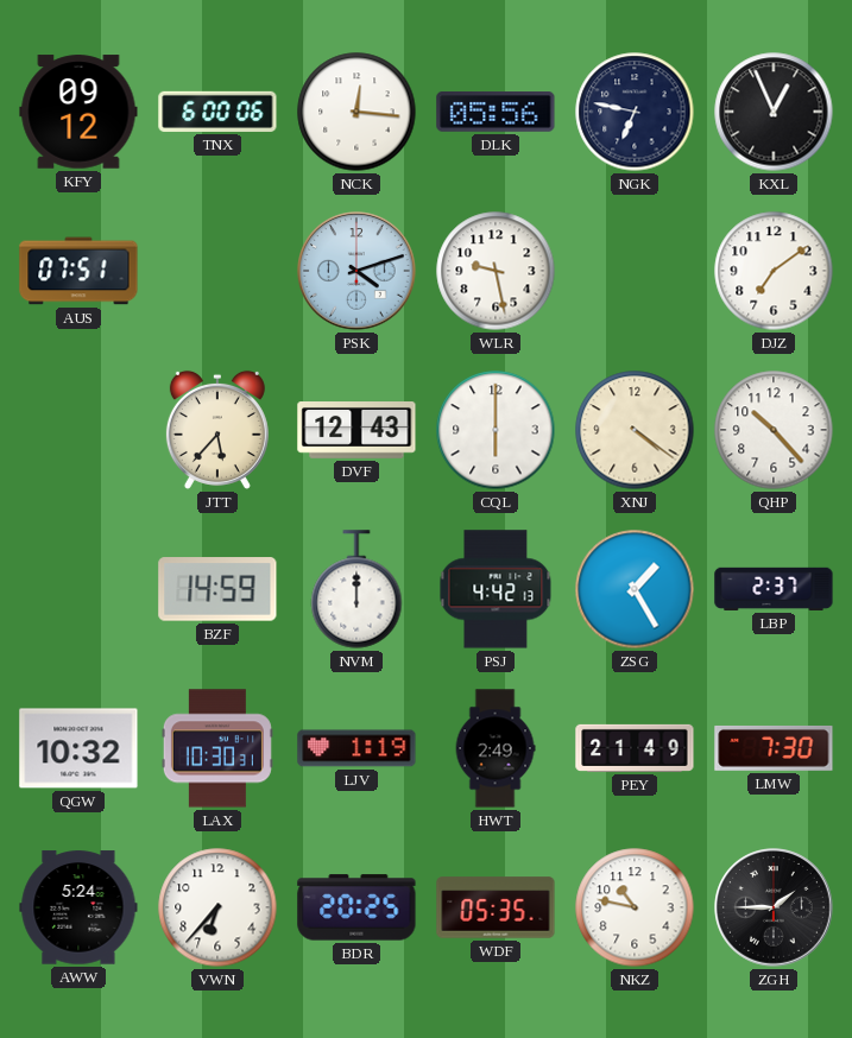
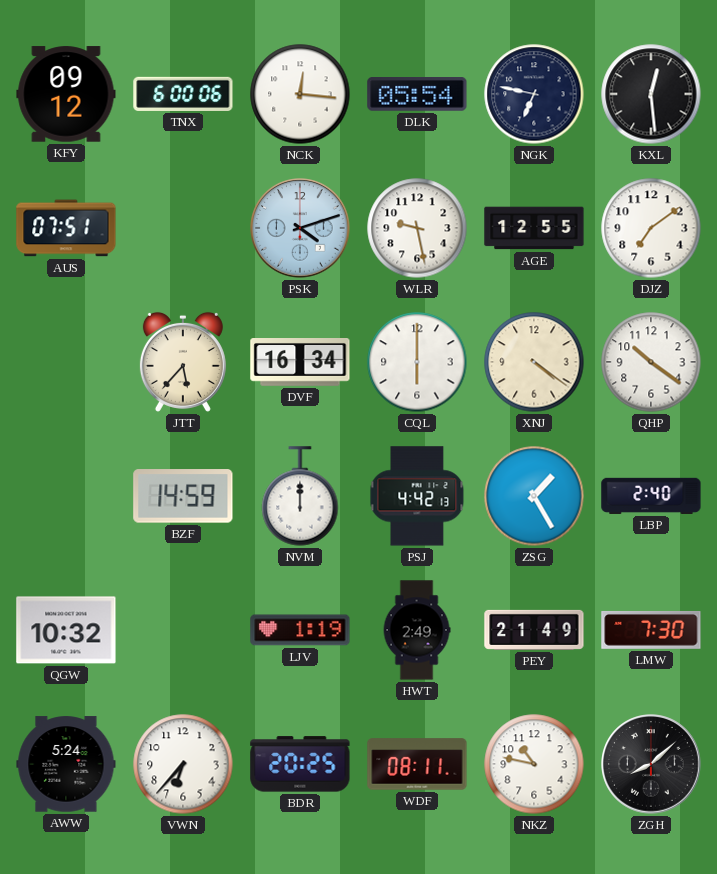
DLK: 05:56 -> 05:54
KXL: 12:56 -> 12:29
AGE: none -> 12:55
DVF: 12:43 -> 16:34
QHP: 10:23 -> 10:21
LBP: 2:37 -> 2:40
LAX: 10:30 -> none
WDF: 05:35 -> 08:11
ZGH: 1:45 -> 8:08
